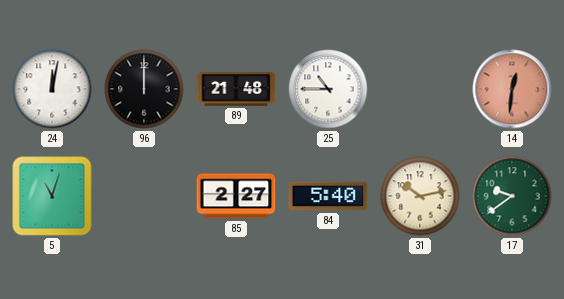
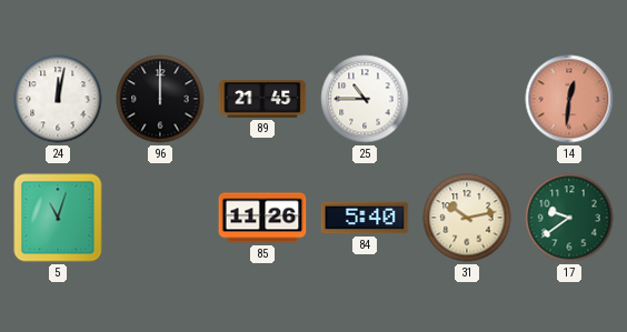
89: 21:48 -> 21:45
85: 2:27 -> 11:26
